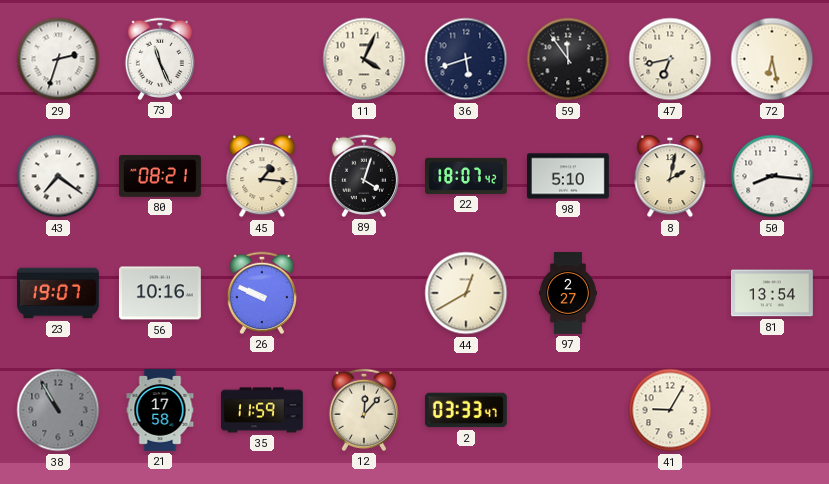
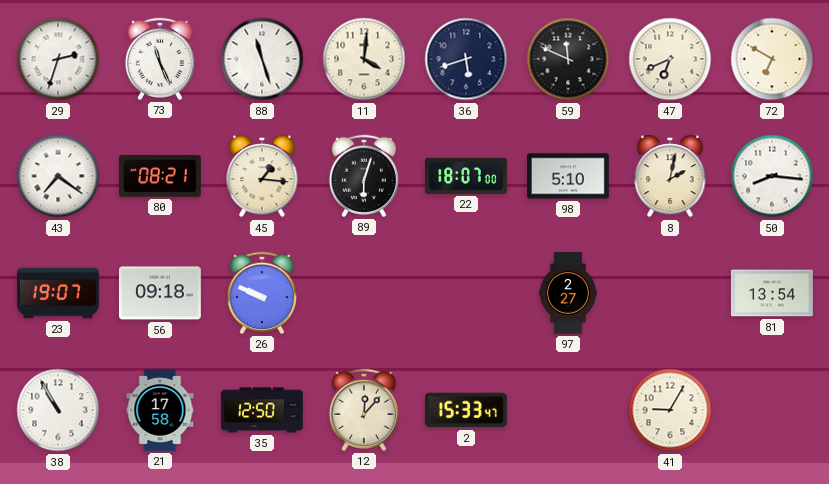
88: none -> 11:27
11: 4:04 -> 4:01
59: 11:54 -> 11:49
47: 6:43 -> 6:41
72: 6:28 -> 6:50
89: 4:03 -> 6:03
22: 18:07:42 -> 18:07:00
56: 10:16 -> 09:18
44: 12:40 -> none
38 dial: grey -> white
35: 11:59 -> 12:50
2: 03:33 -> 15:33
